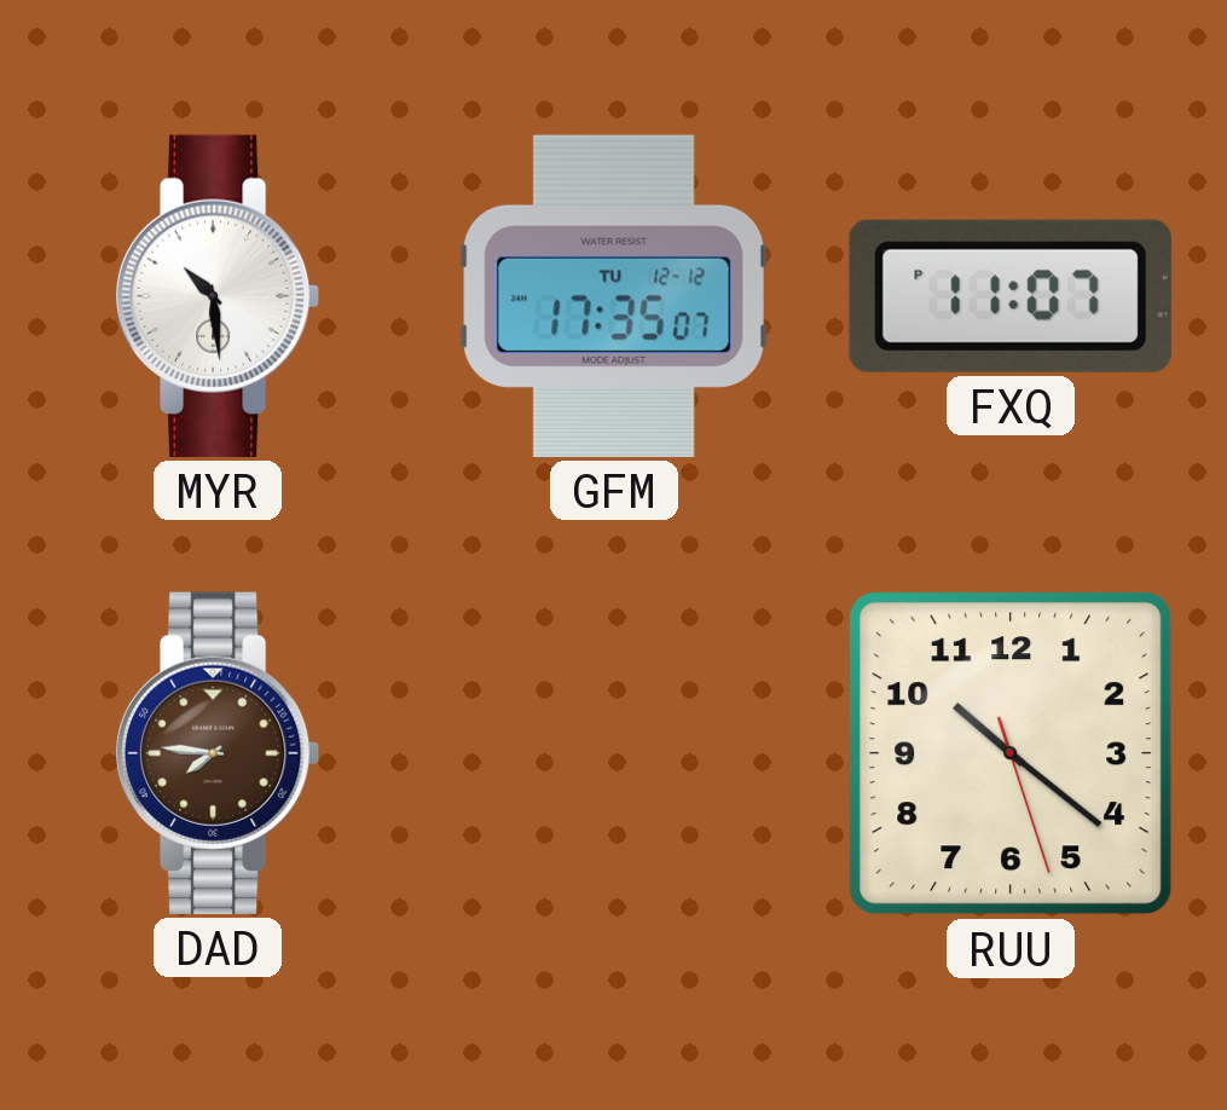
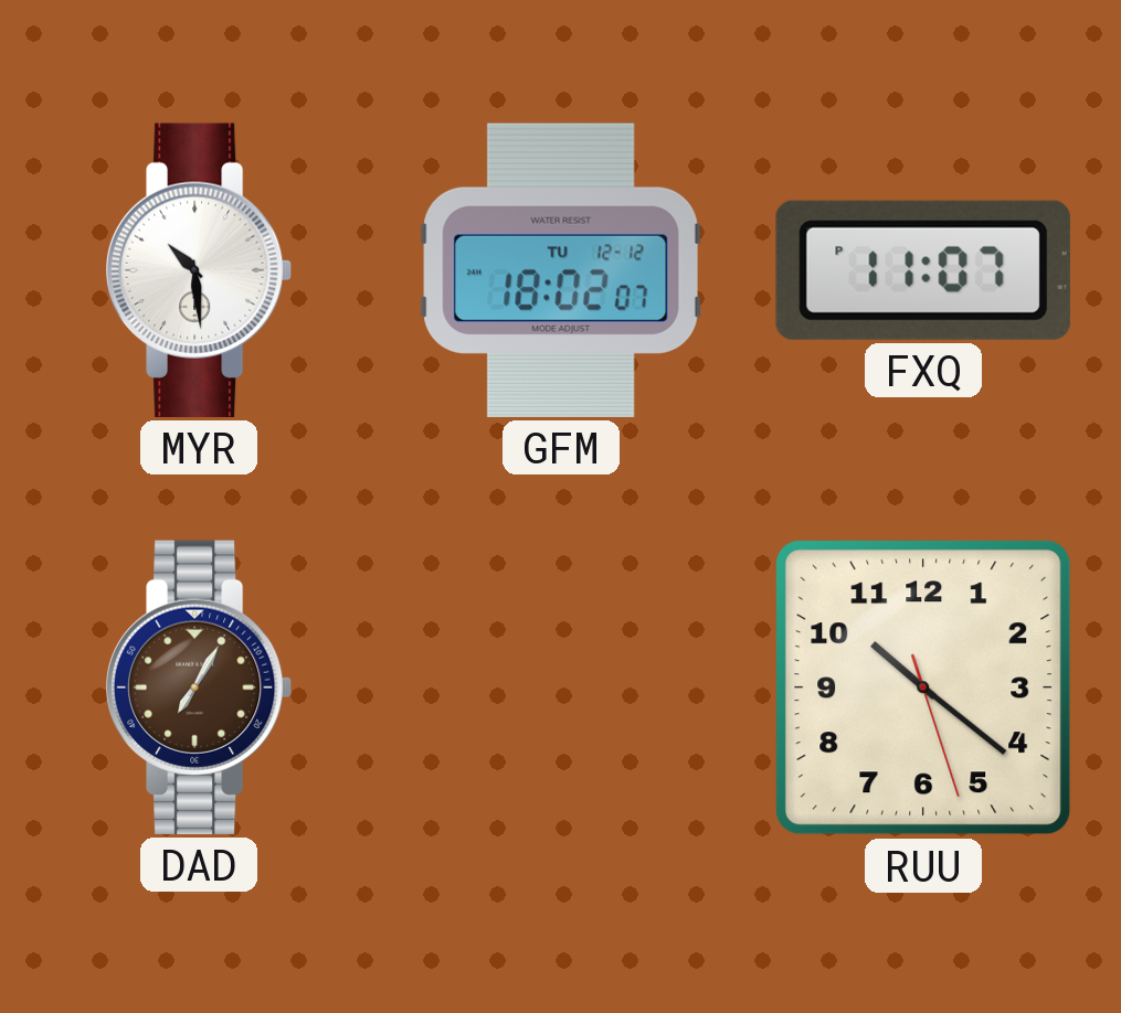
GFM: 17:35 -> 18:02
DAD: 7:46 -> 7:05
